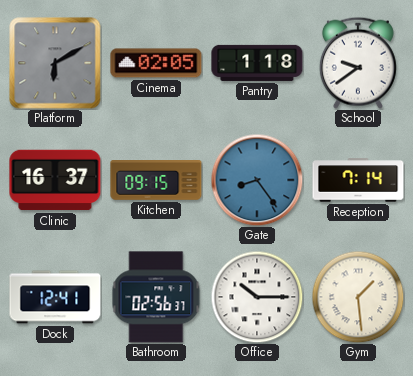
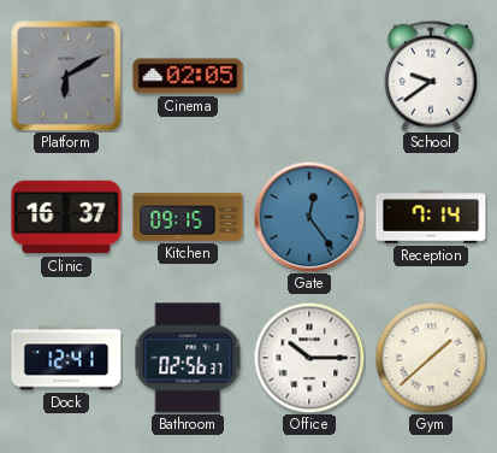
Pantry: 1:18 -> none
Gate: 8:24 -> 12:24
Gym: 1:29 -> 1:38
